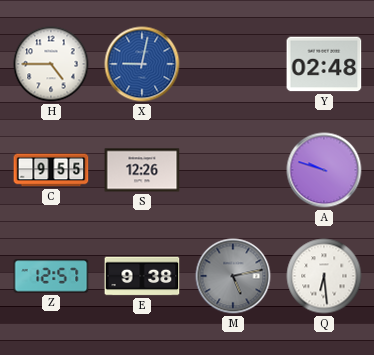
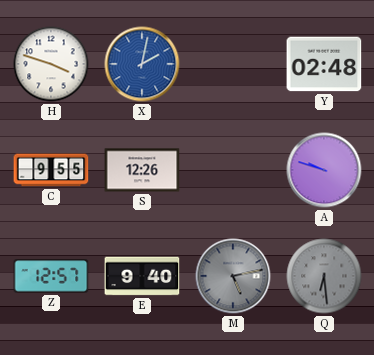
H: 4:45 -> 3:48
X: 9:02 -> 2:02
E: 9:38 -> 9:40
Q dial: white -> grey
